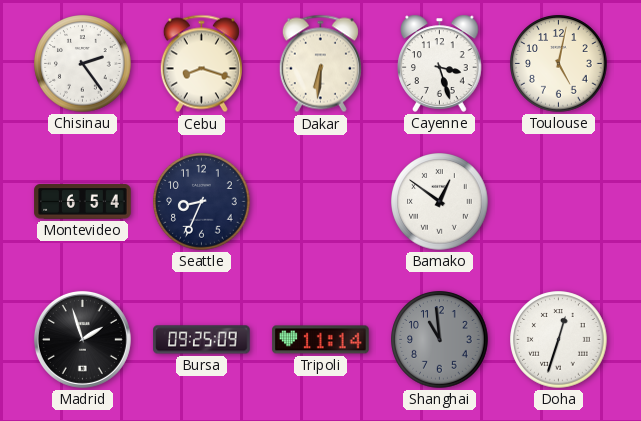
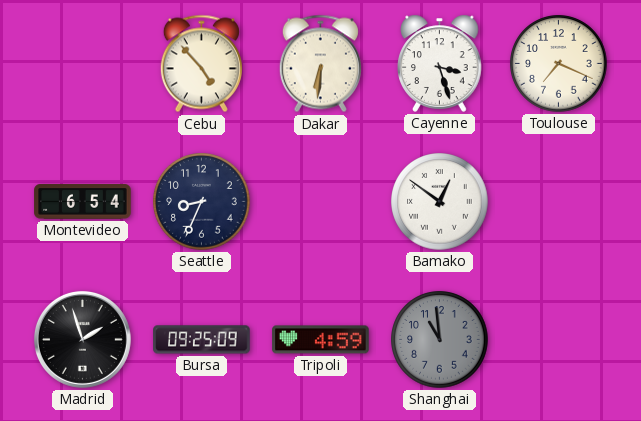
Chisinau: 2:24 -> none
Cebu: 8:18 -> 4:53
Toulouse: 5:02 -> 7:19
Tripoli: 11:14 -> 4:59
Doha: 12:33 -> none
